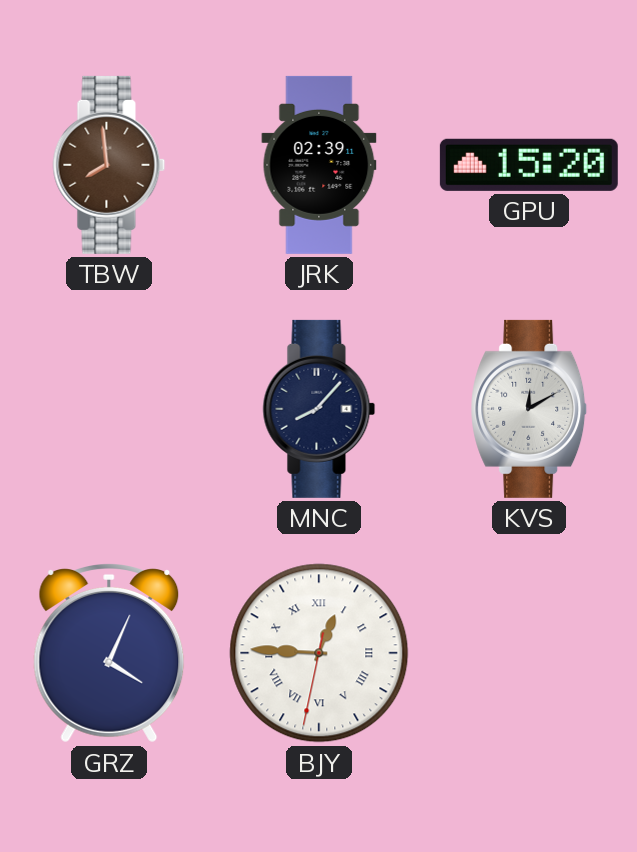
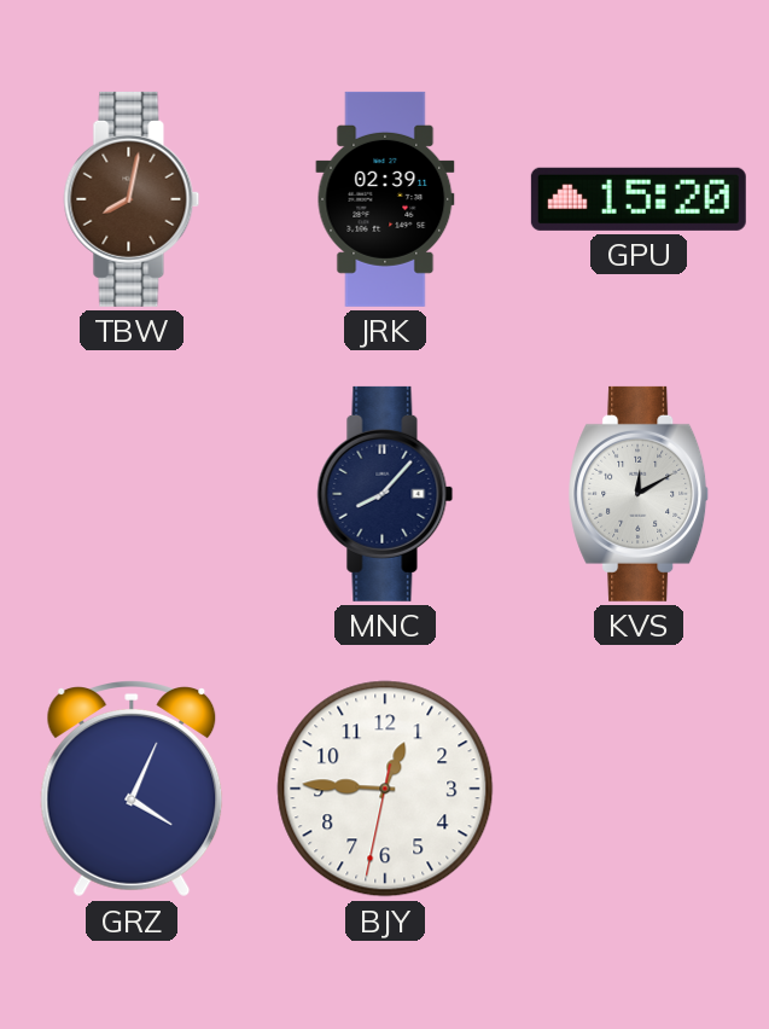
TBW: 7:59 -> 8:02
BJY numerals: Roman -> Arabic
